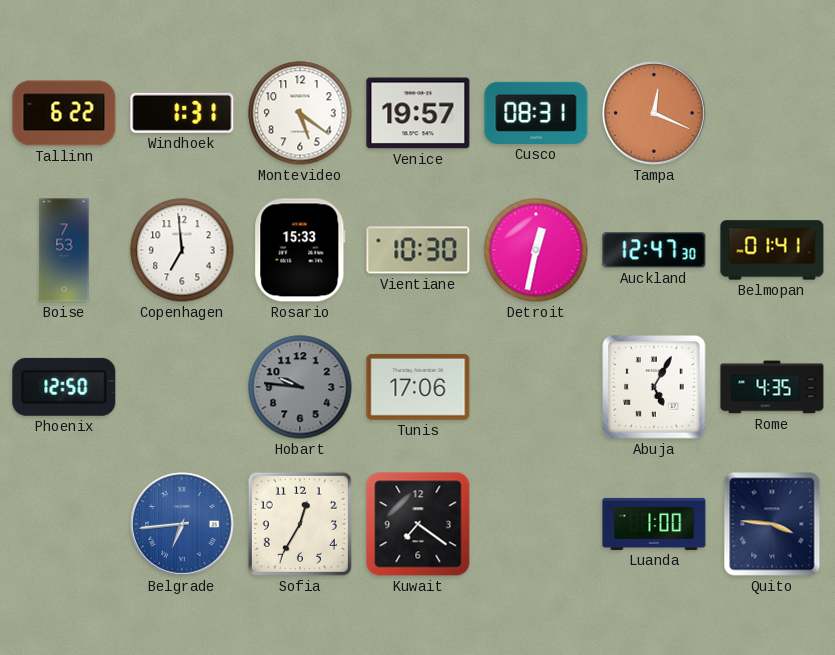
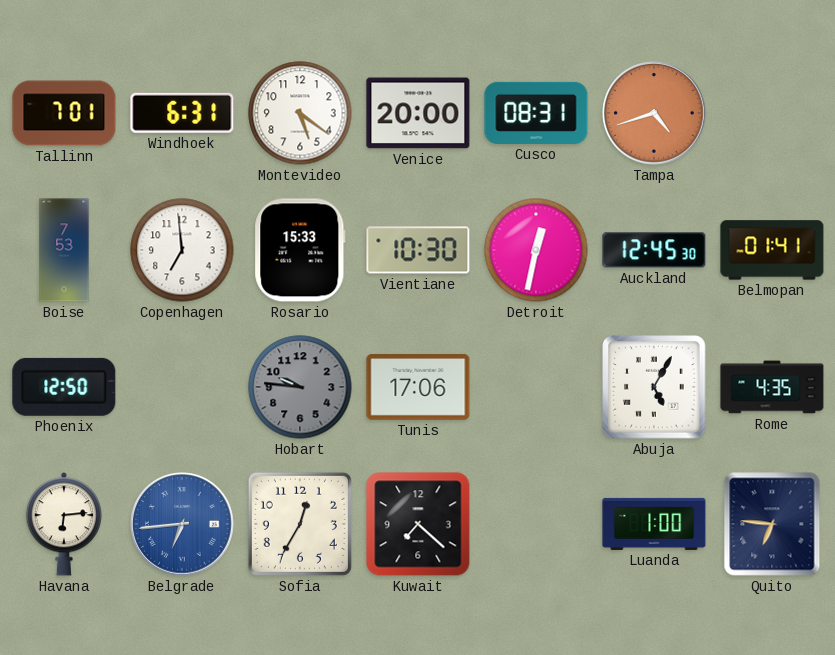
Tallinn: 6:22 -> 7:01
Windhoek: 1:31 -> 6:31
Venice: 19:57 -> 20:00
Tampa: 12:19 -> 4:42
Auckland: 12:47 -> 12:45
Havana: none -> 6:14
Kuwait: 7:21 -> 7:22
Quito: 3:46 -> 6:46
